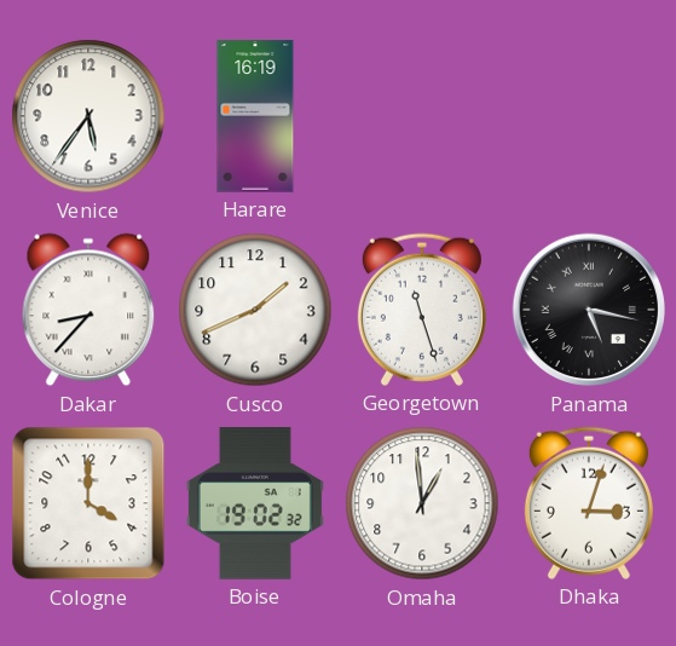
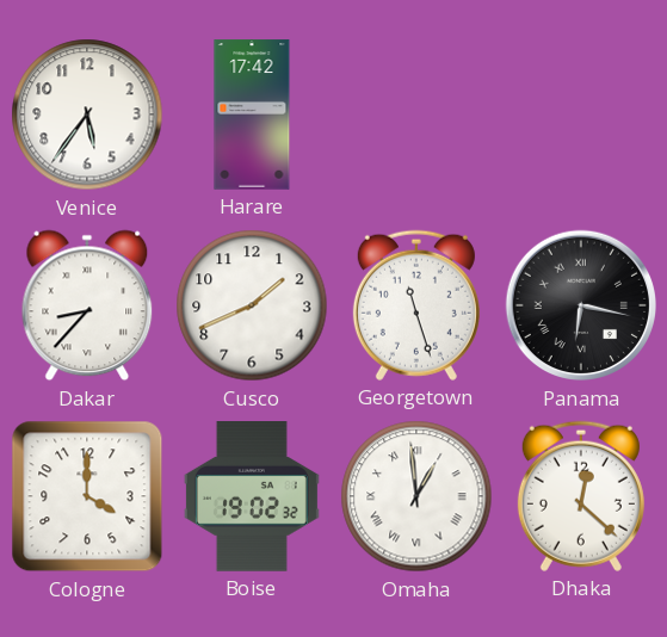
Harare: 16:19 -> 17:42
Panama: 5:17 -> 6:17
Omaha numerals: Arabic -> Roman
Dhaka: 3:03 -> 12:22
